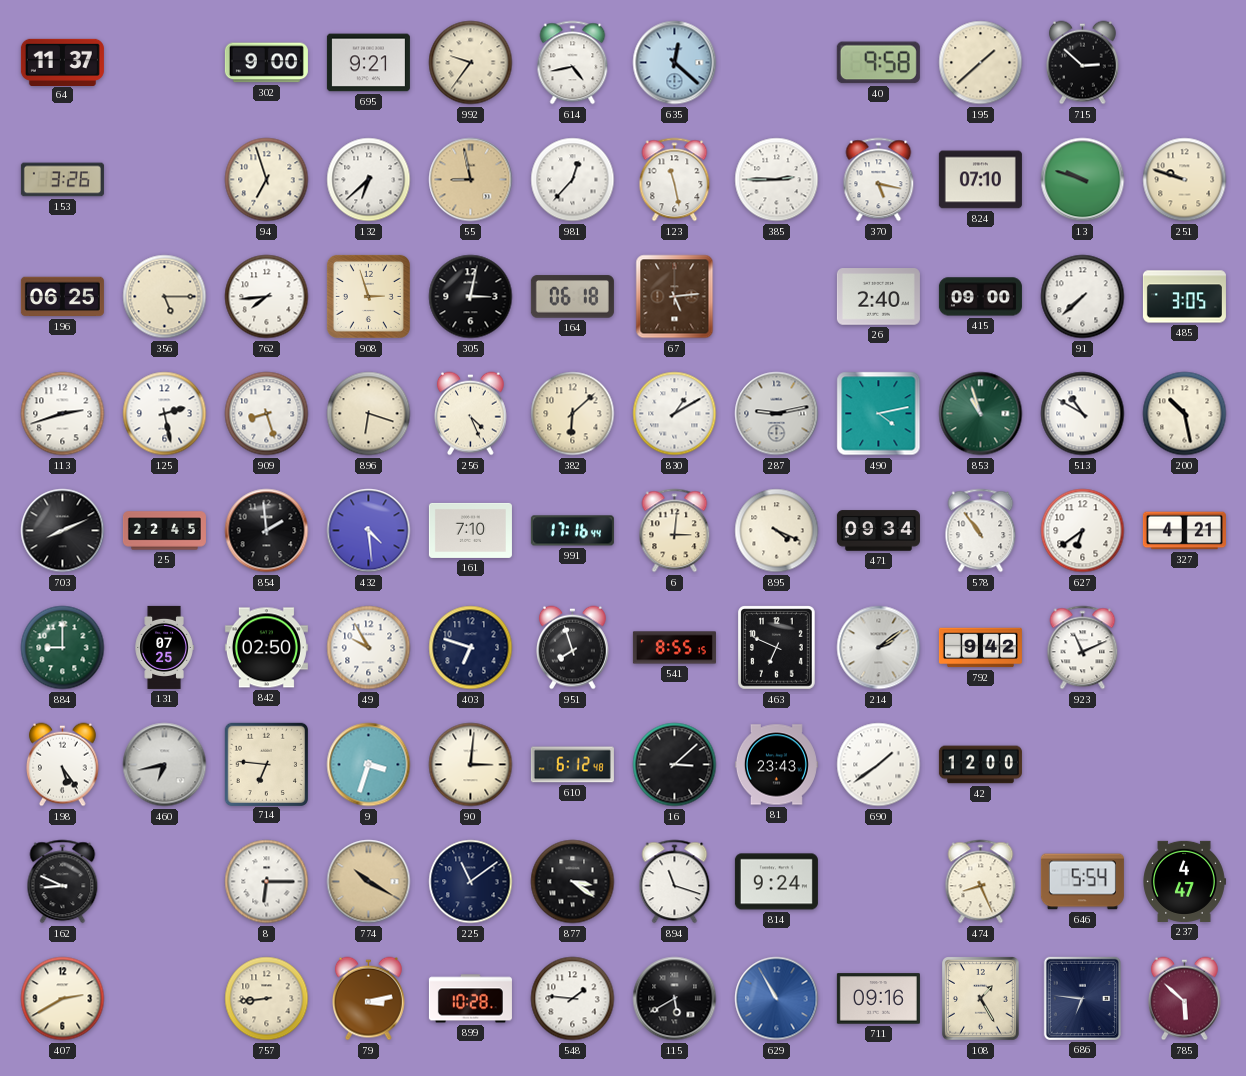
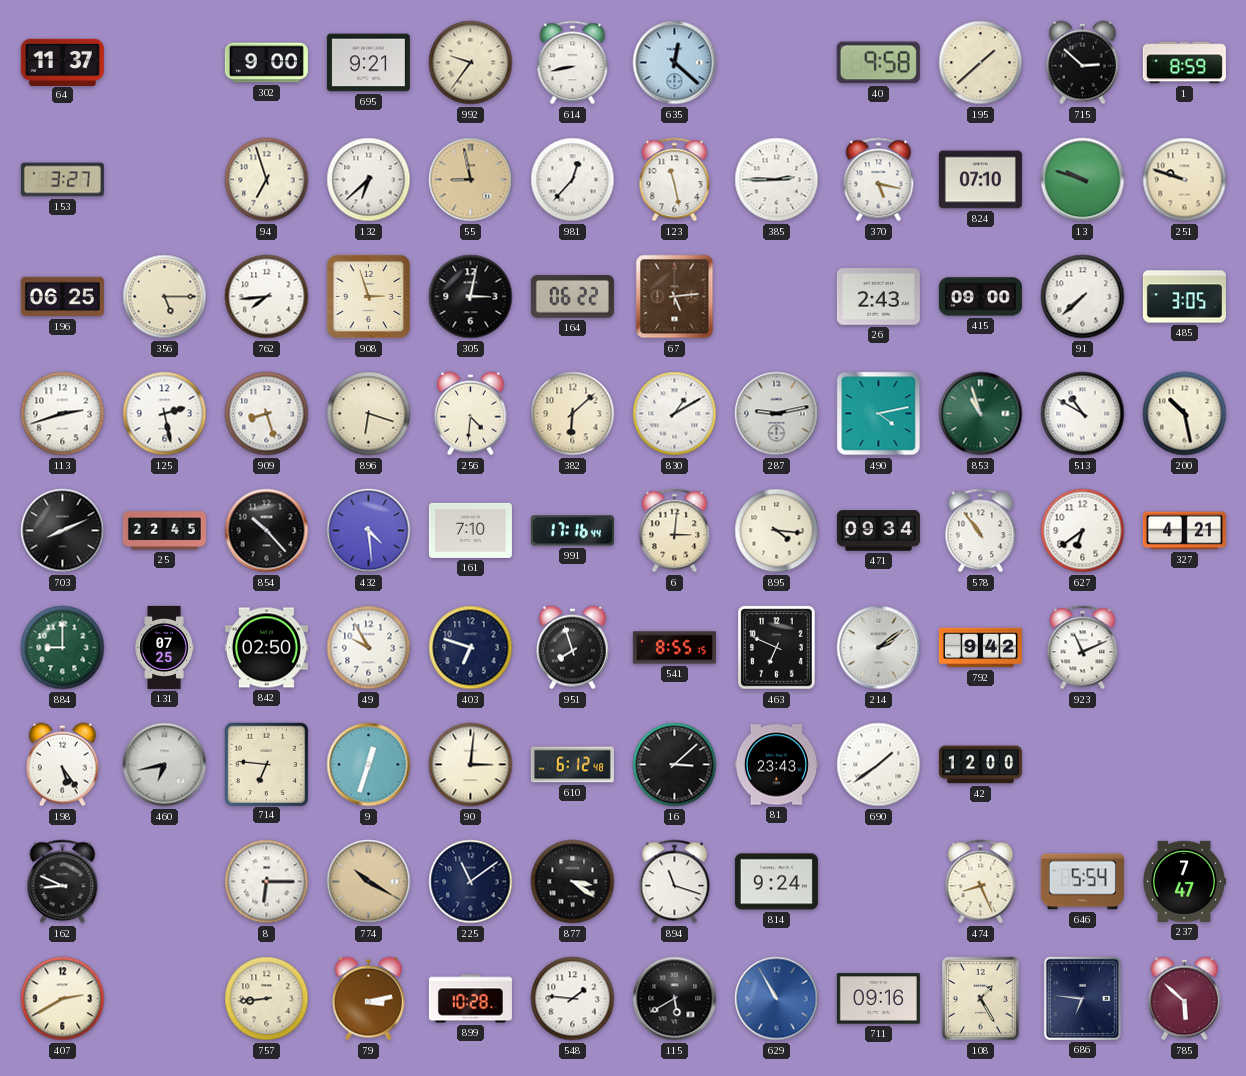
614: 4:43 -> 8:43
1: none -> 8:59
153: 3:26 -> 3:27
164: 06:18 -> 06:22
26: 2:40 -> 2:43
256: 4:26 -> 4:31
854: 1:59 -> 10:23
895: 4:19 -> 4:16
9: 3:33 -> 12:33
237: 4:47 -> 7:47
